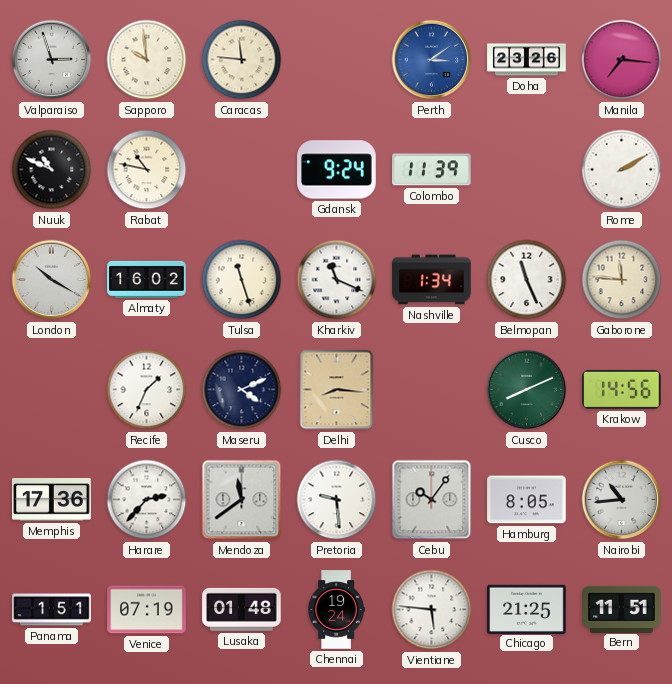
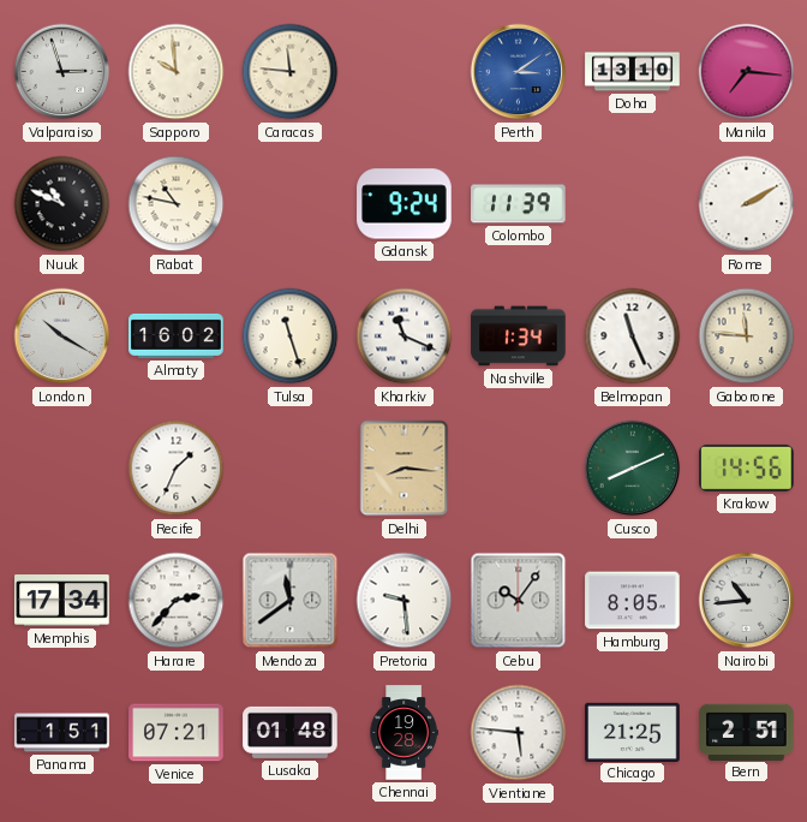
Doha: 23:26 -> 13:10
Maseru: 4:11 -> none
Memphis: 17:36 -> 17:34
Venice: 07:19 -> 07:21
Chennai: 19:24 -> 19:28
Bern: 11:51 -> 2:51
